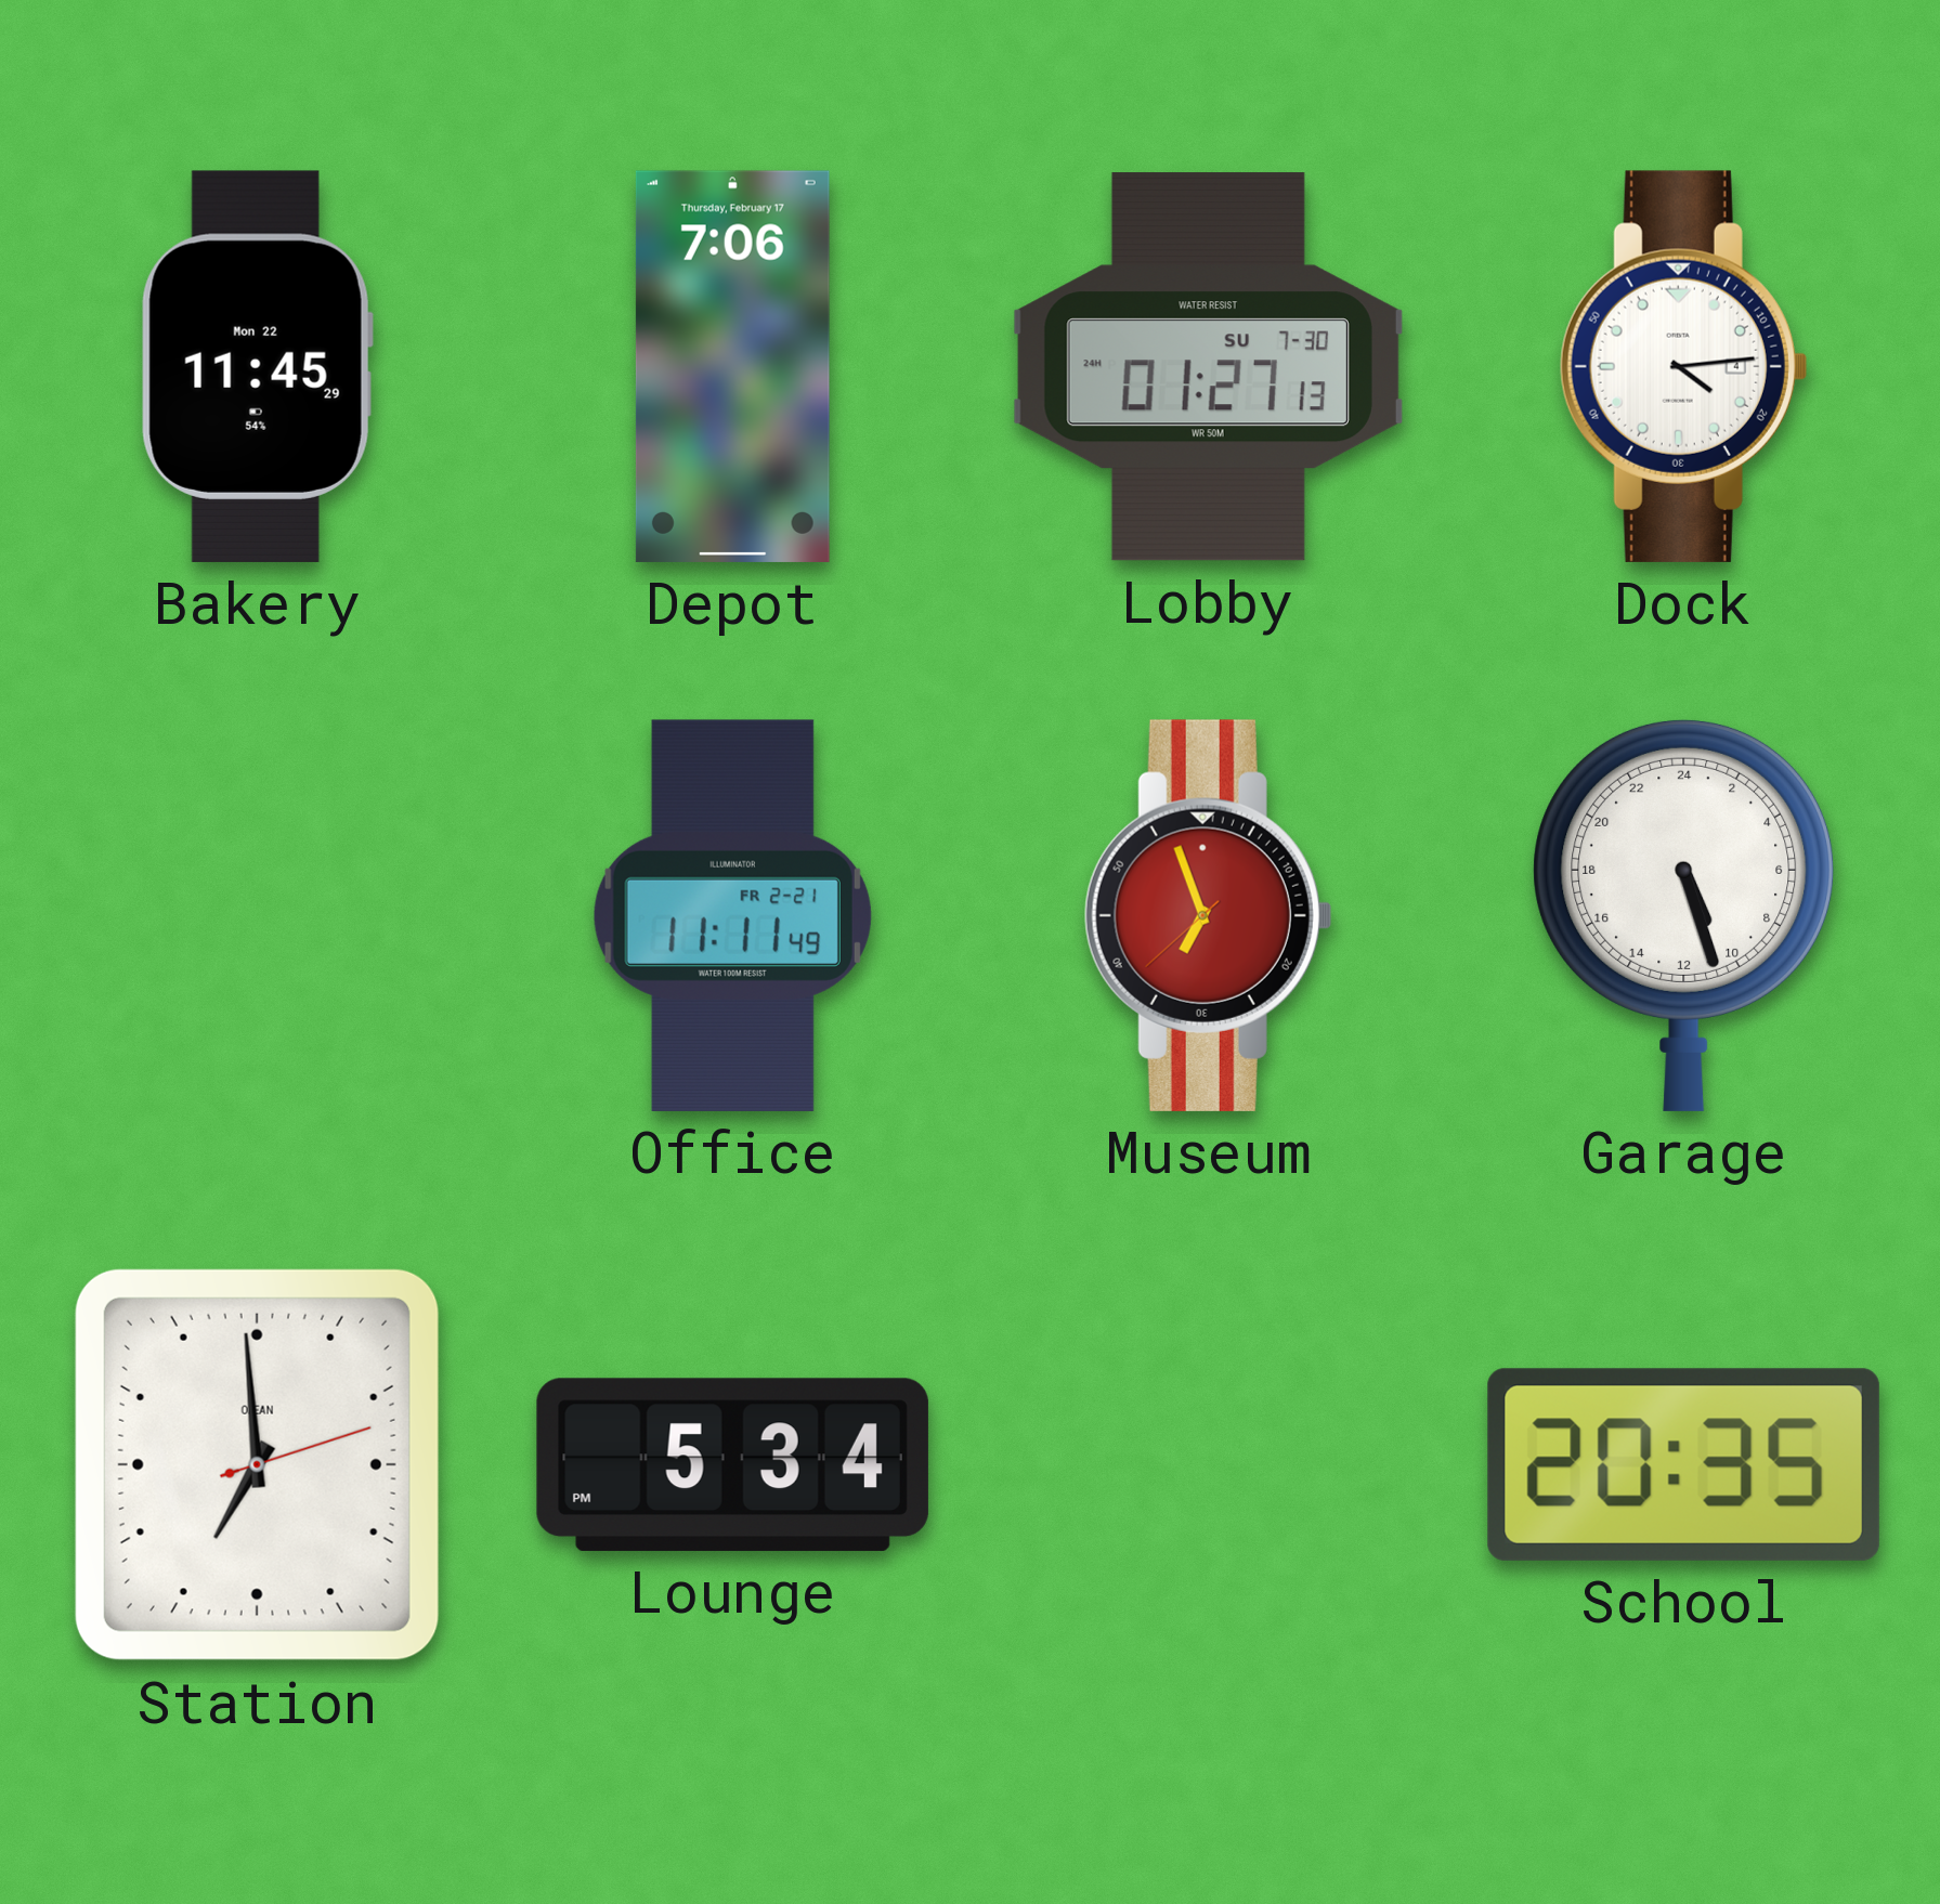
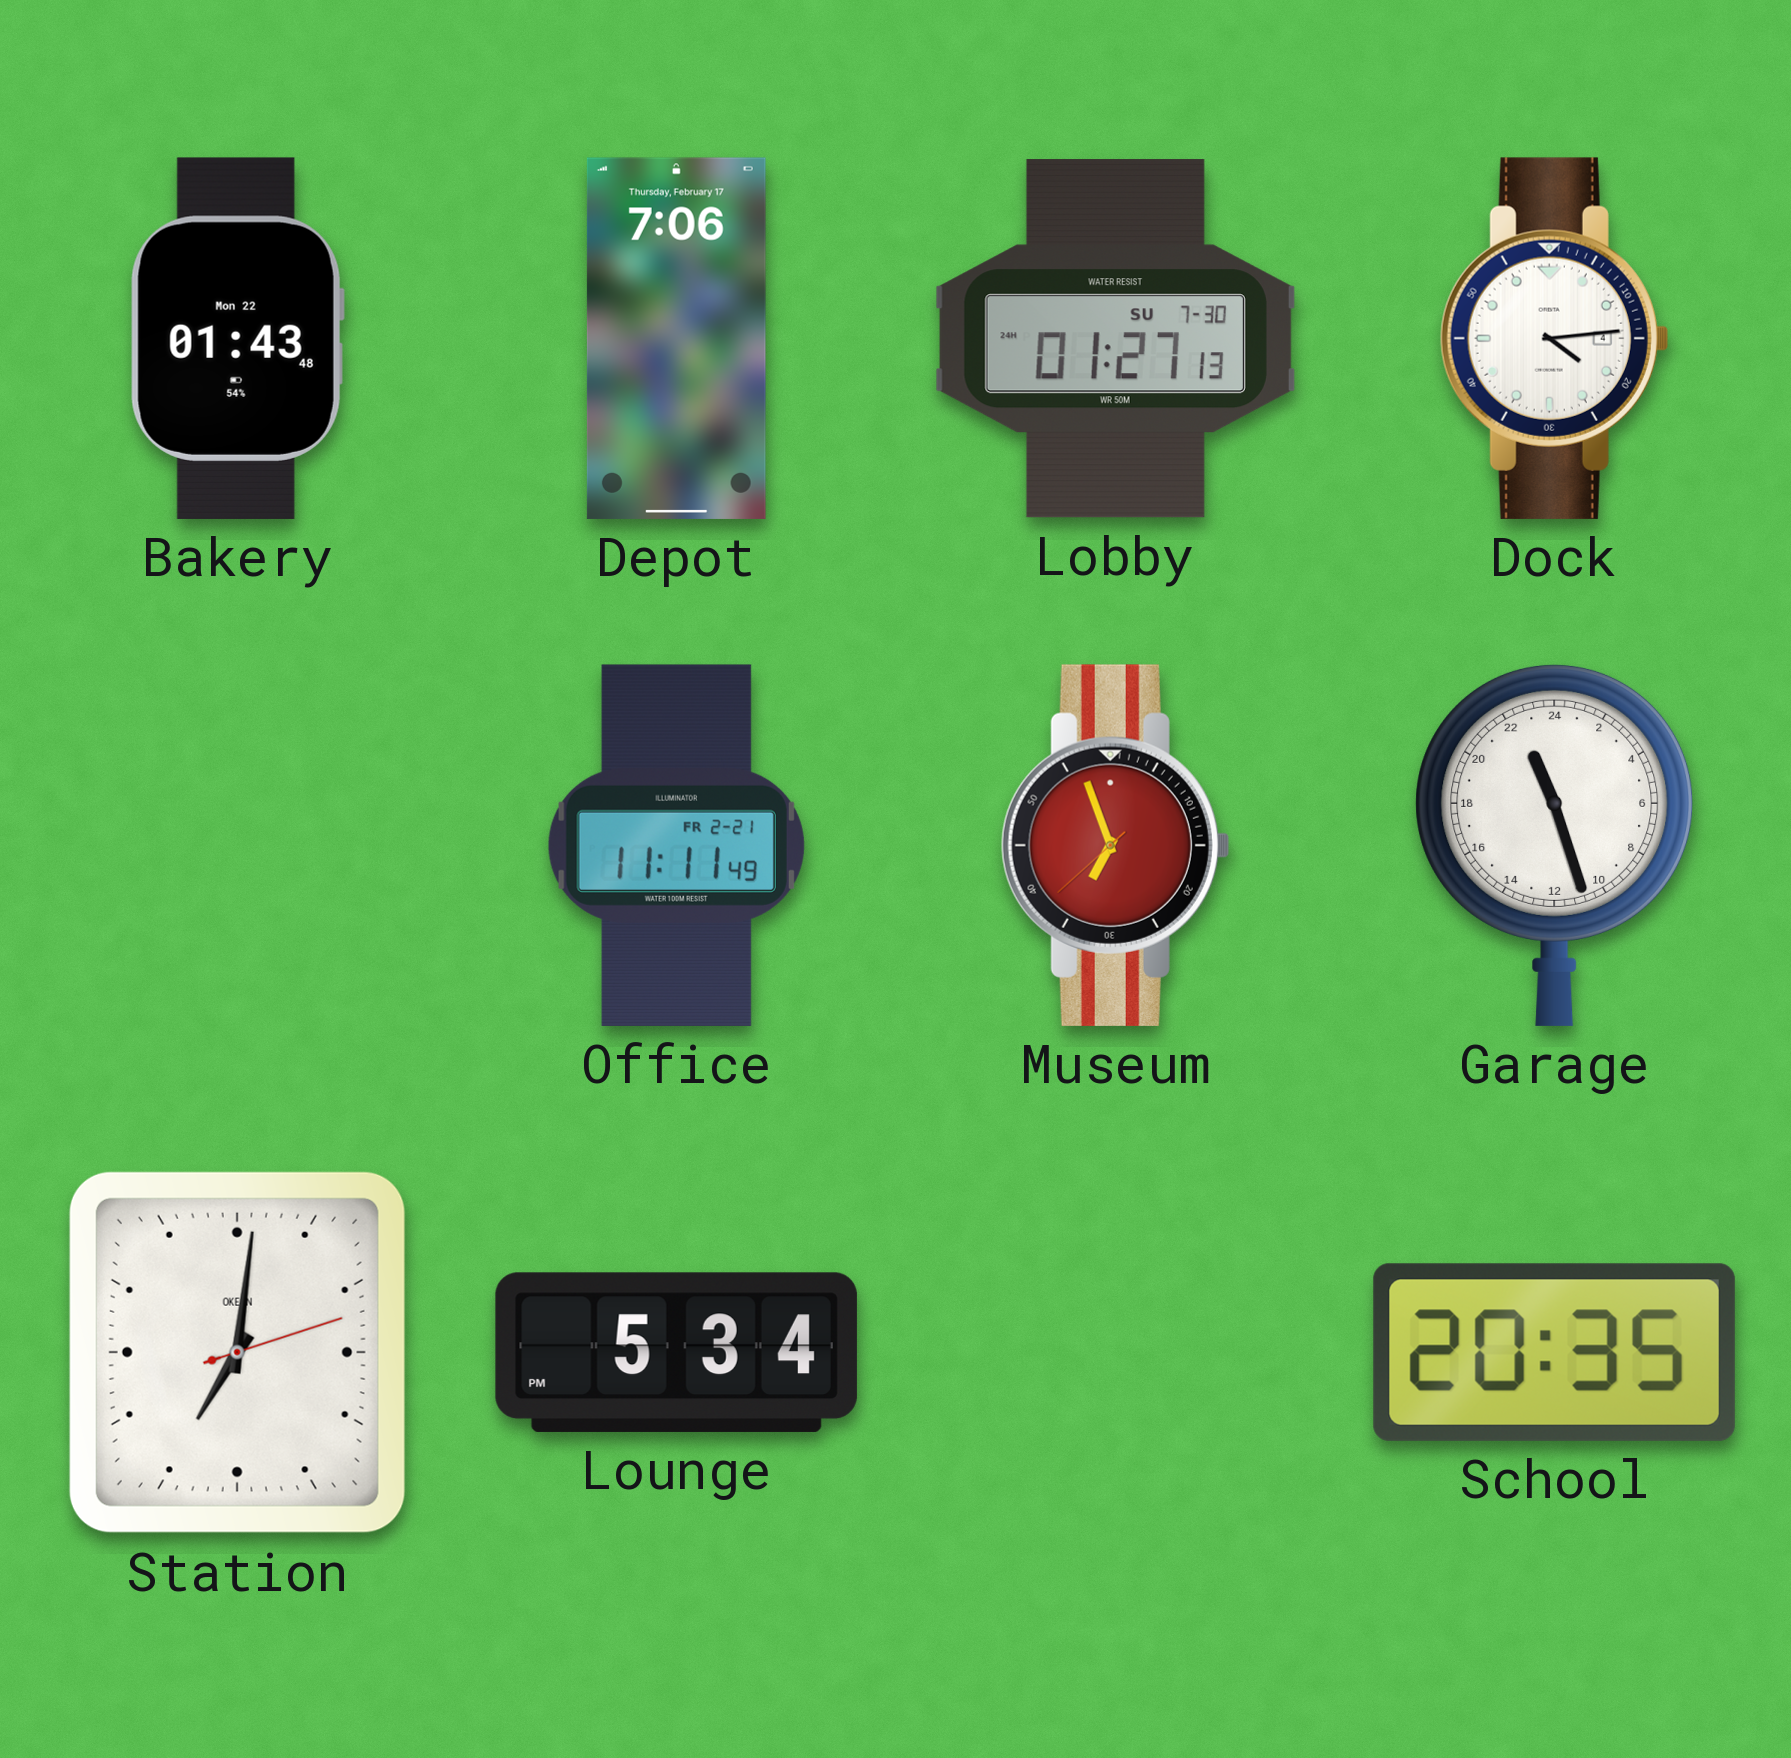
Bakery: 11:45 -> 01:43
Garage: 10:27 -> 22:27
Station: 6:59 -> 7:01
